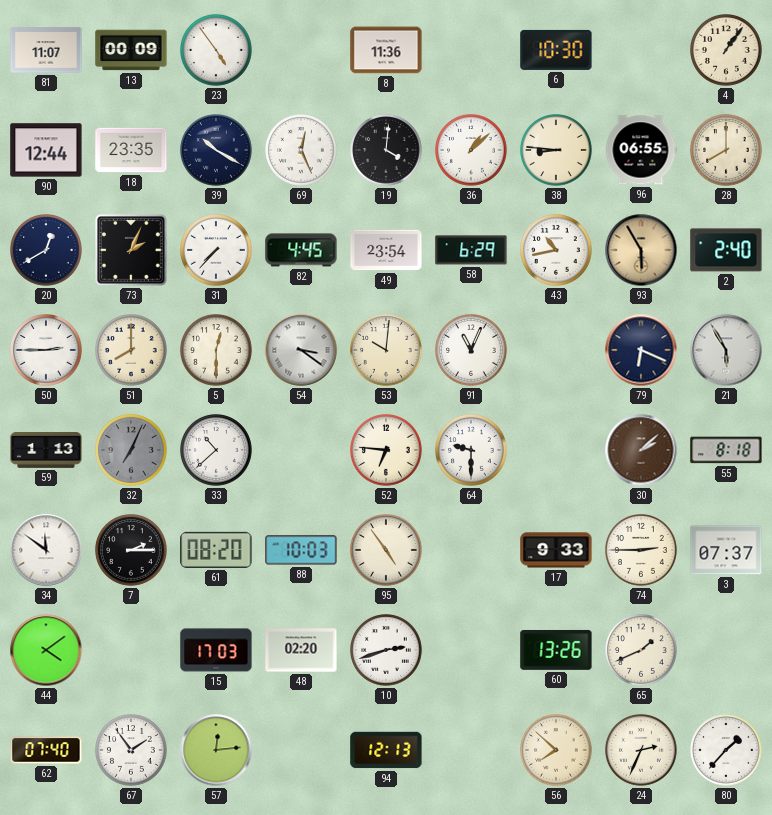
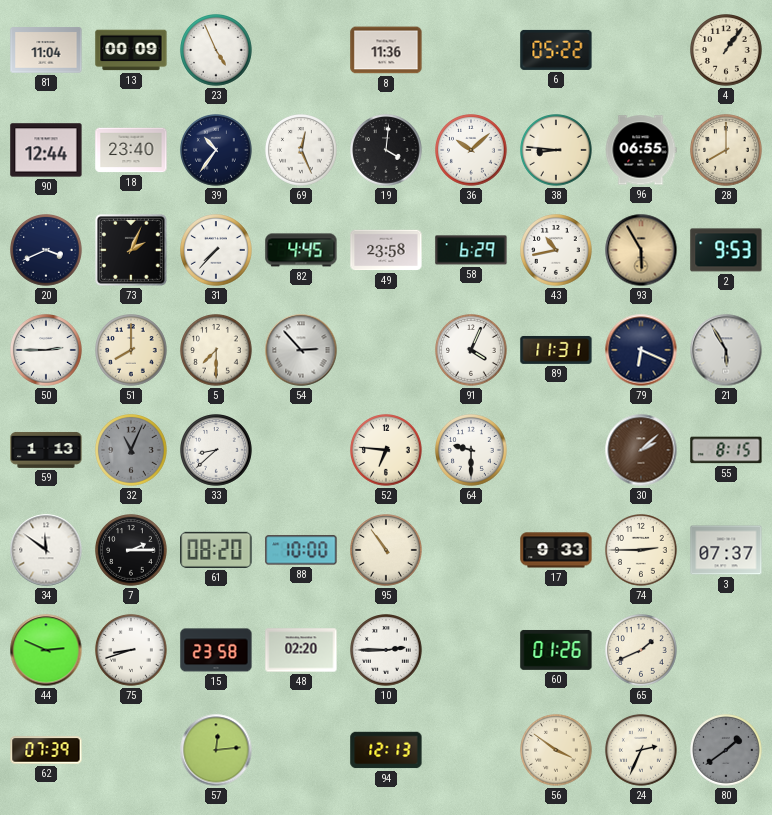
81: 11:07 -> 11:04
23: 4:54 -> 4:56
6: 10:30 -> 05:22
18: 23:35 -> 23:40
39: 10:20 -> 10:36
36: 1:08 -> 10:08
20: 12:40 -> 3:41
49: 23:54 -> 23:58
2: 2:40 -> 9:53
5: 12:30 -> 7:30
54: 3:21 -> 2:53
53: 10:01 -> none
91: 11:04 -> 4:04
89: none -> 11:31
32: 7:04 -> 11:04
33: 10:38 -> 8:38
55: 8:18 -> 8:15
88: 10:03 -> 10:00
95: 4:54 -> 10:54
44: 4:09 -> 2:49
75: none -> 8:42
15: 17:03 -> 23:58
10: 2:42 -> 2:45
60: 13:26 -> 01:26
62: 07:40 -> 07:39
67: 1:54 -> none
56: 7:52 -> 3:51
80: 1:37 -> 1:39
80 dial: white -> grey
